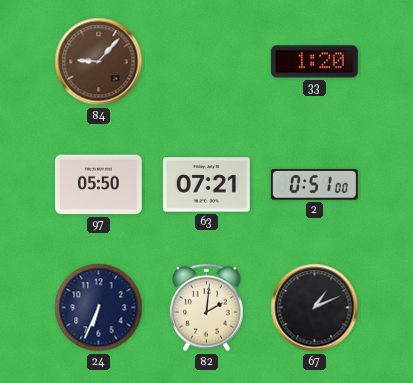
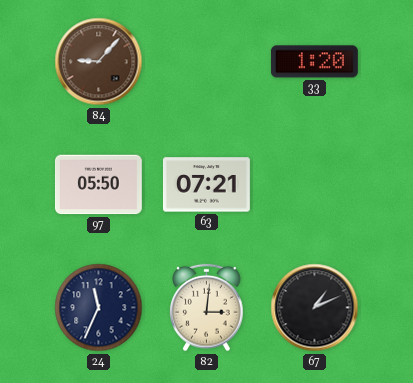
2: 0:51 -> none
24: 6:34 -> 11:34
82: 2:01 -> 3:01
